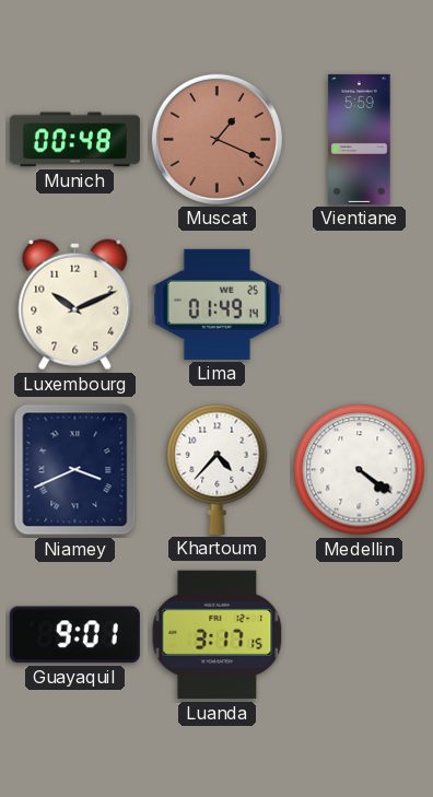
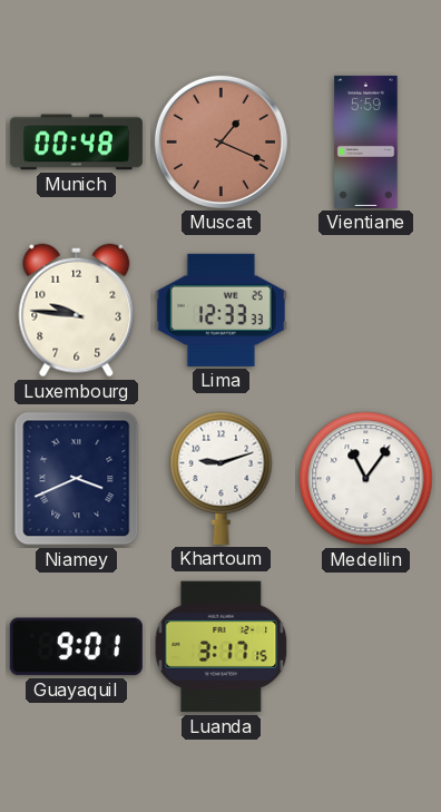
Luxembourg: 10:11 -> 9:46
Lima: 01:49 -> 12:33
Khartoum: 4:37 -> 9:12
Medellin: 4:21 -> 11:06
